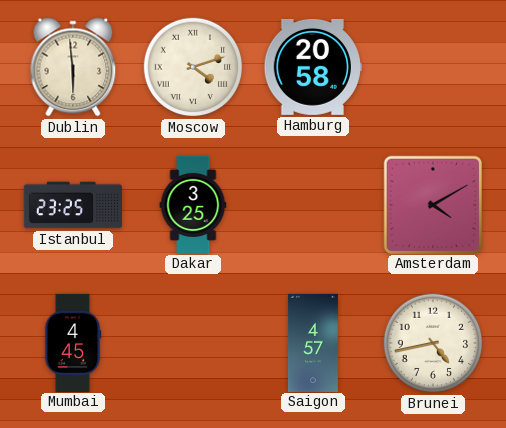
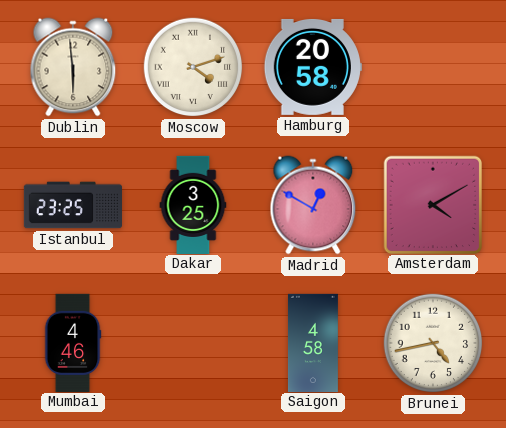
Madrid: none -> 12:50
Mumbai: 4:45 -> 4:46
Saigon: 4:57 -> 4:58
